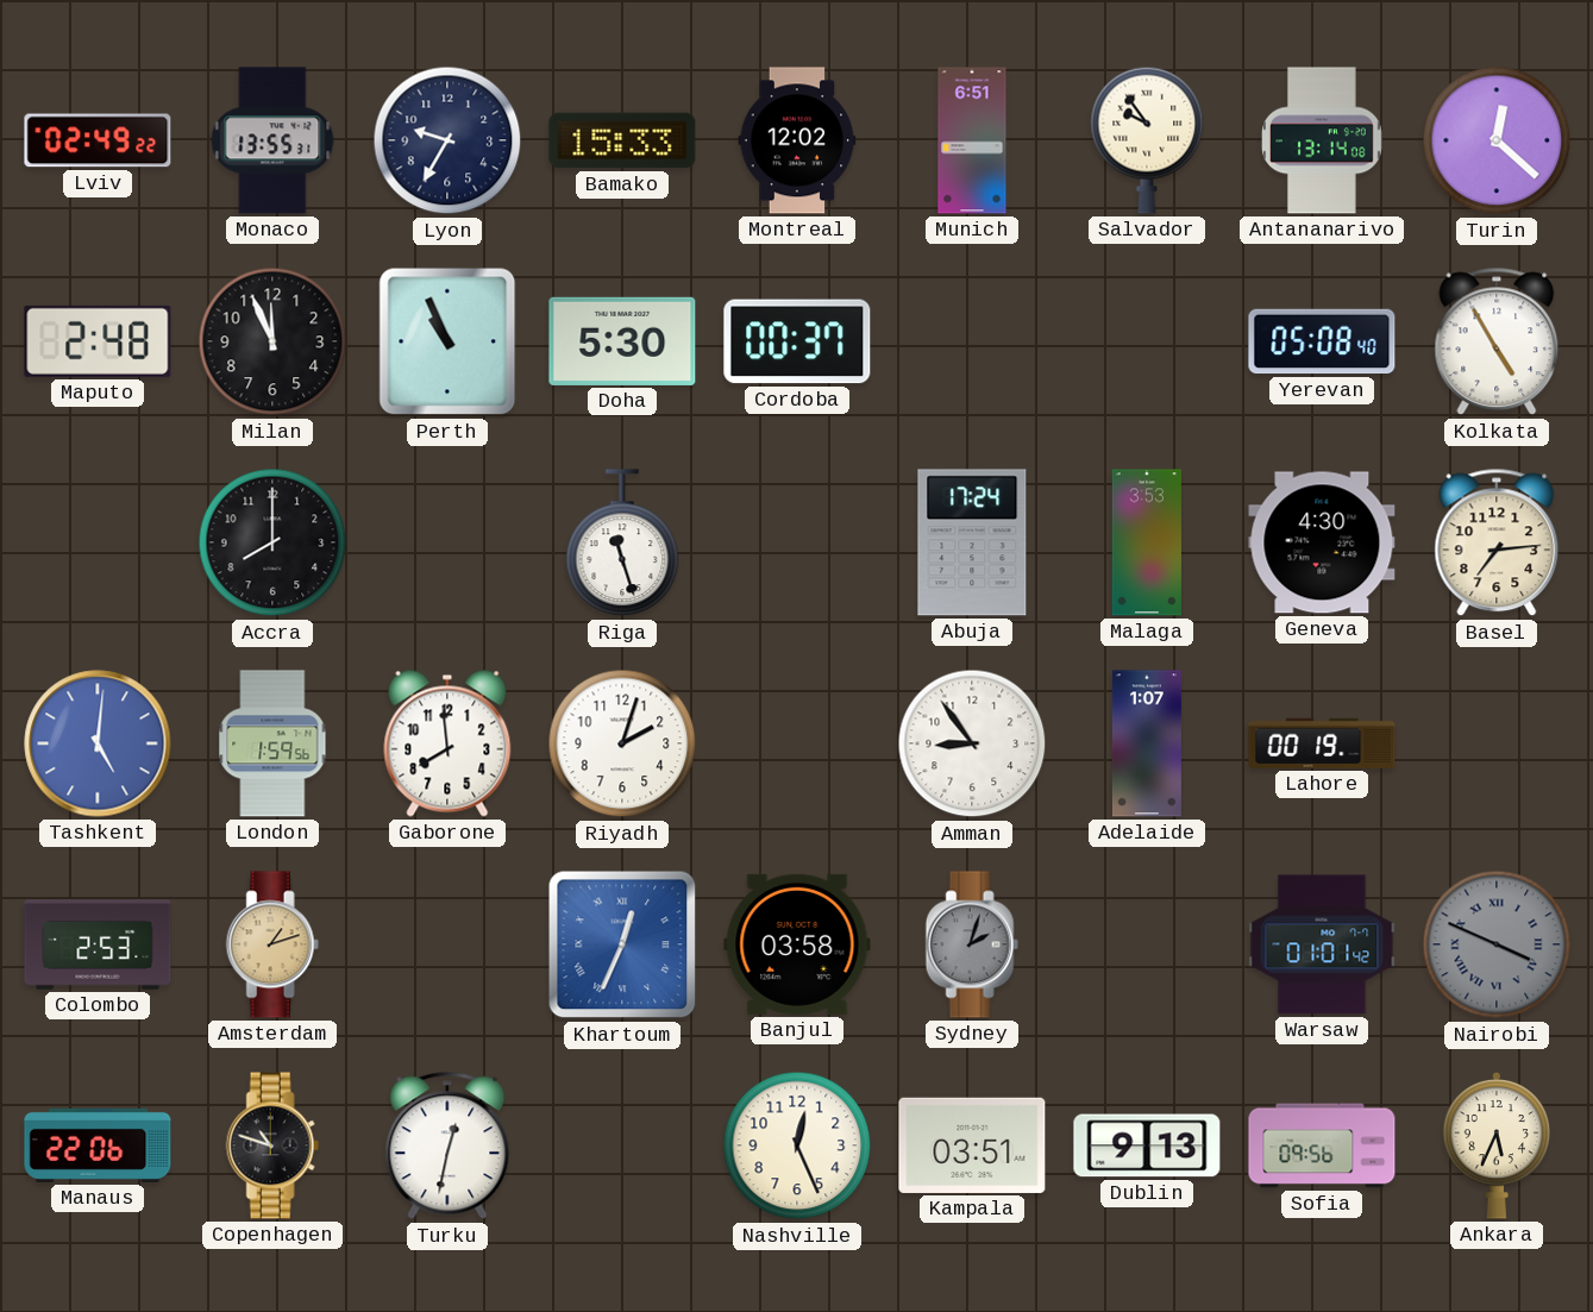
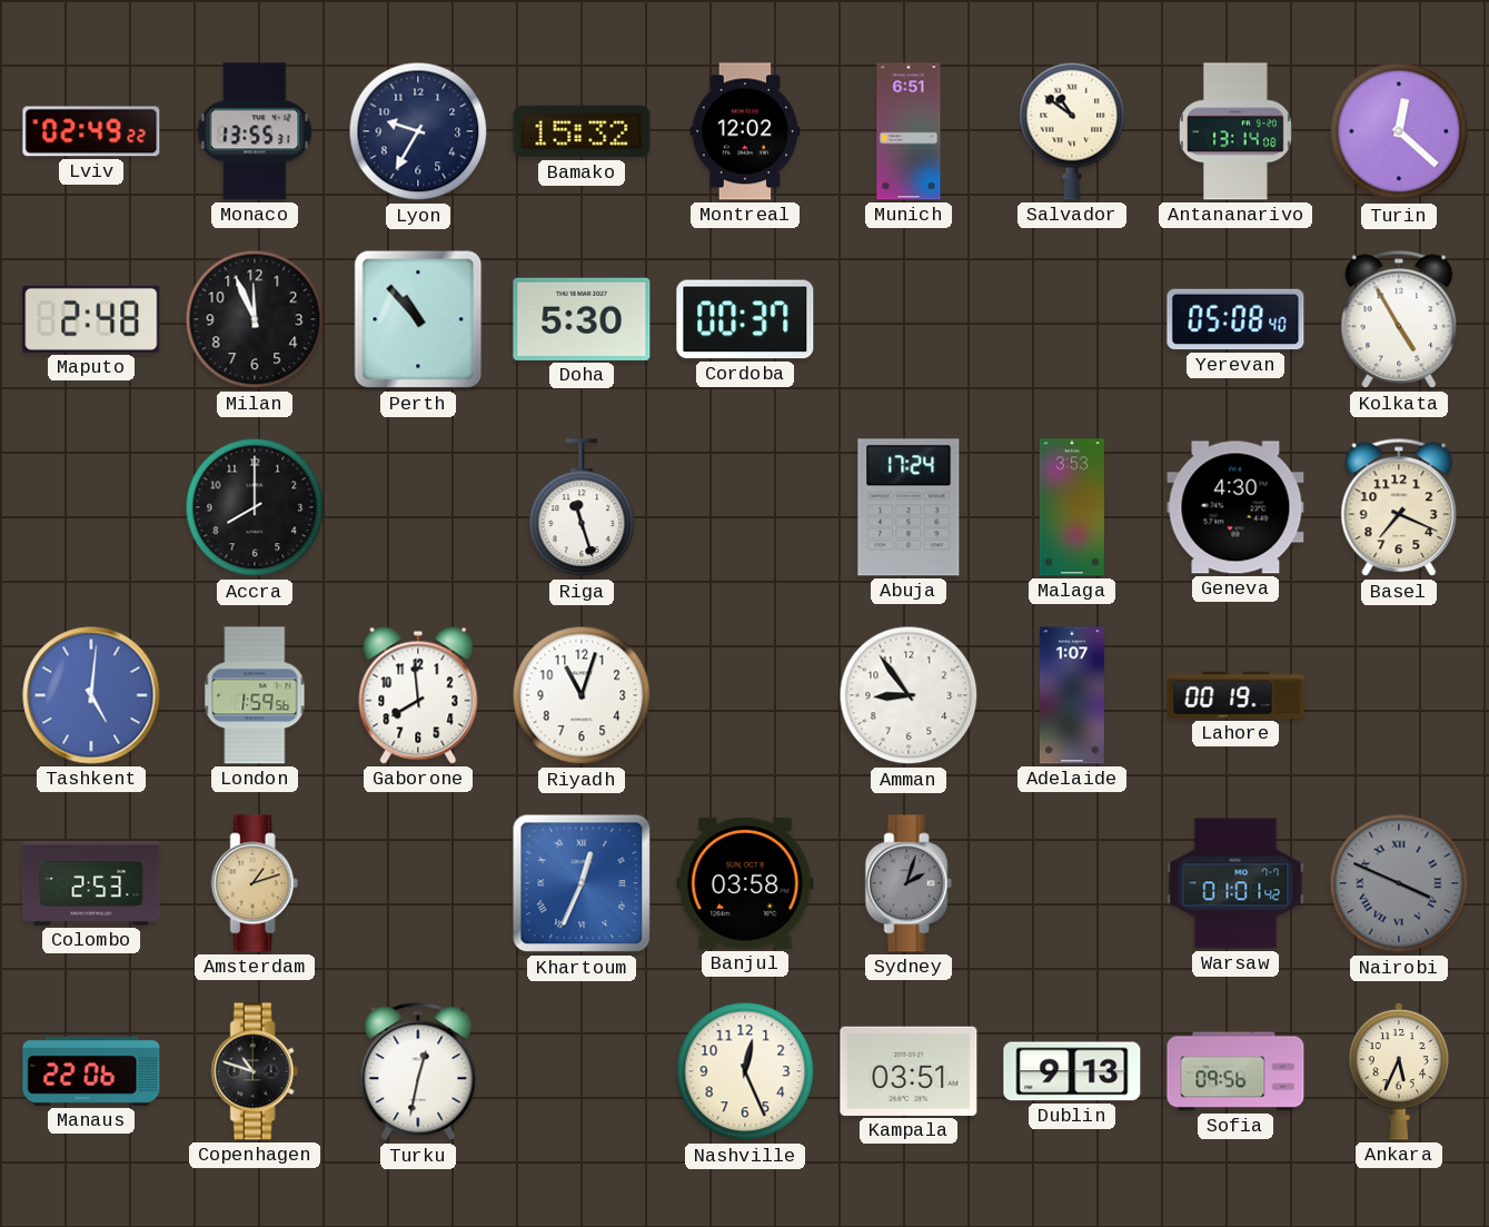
Bamako: 15:33 -> 15:32
Salvador: 9:54 -> 10:51
Perth: 10:56 -> 10:53
Basel: 7:14 -> 7:19
Riyadh: 2:03 -> 11:03
